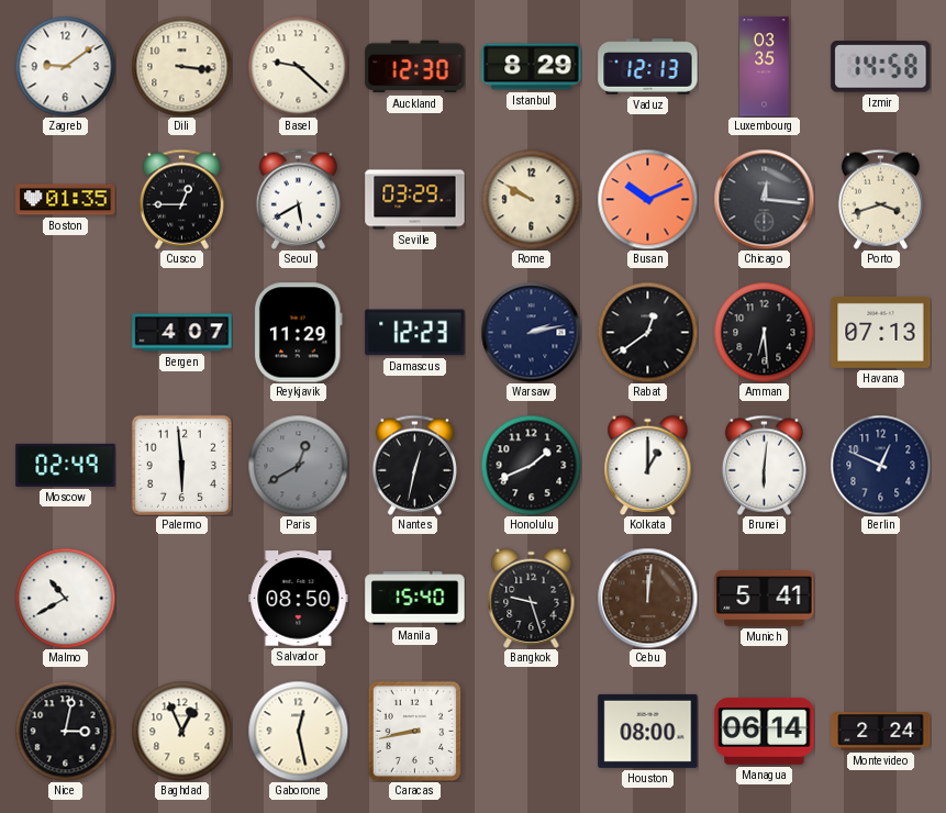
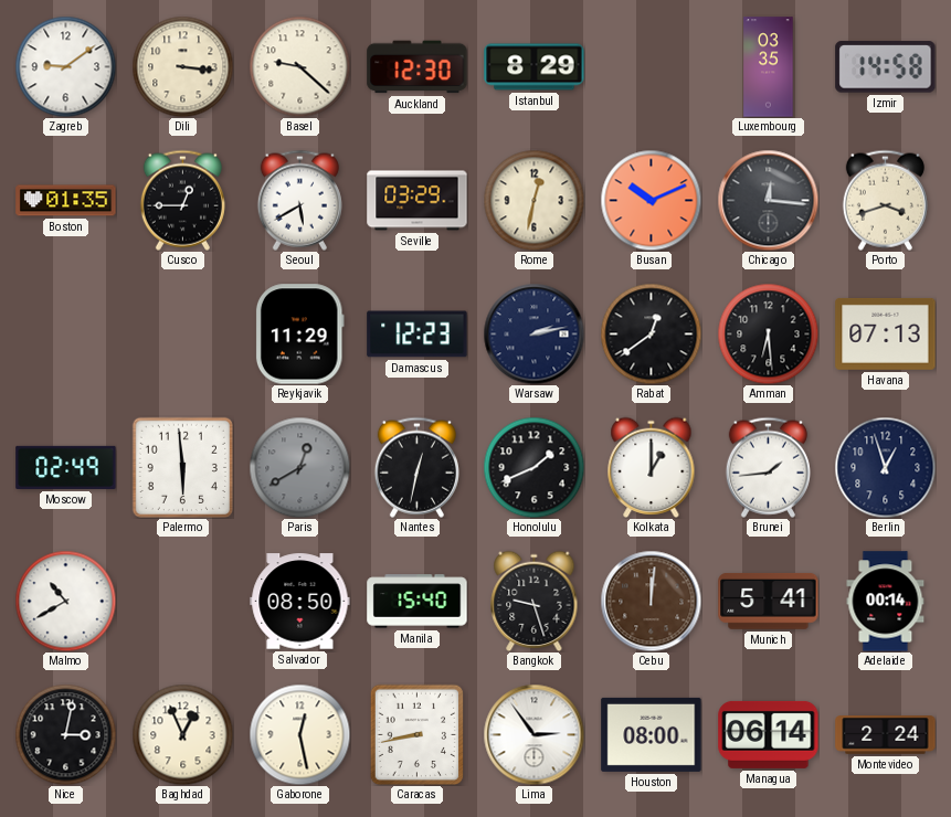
Vaduz: 12:13 -> none
Rome: 9:50 -> 12:32
Bergen: 4:07 -> none
Brunei: 6:01 -> 1:44
Berlin: 12:49 -> 12:57
Adelaide: none -> 00:14
Lima: none -> 2:54
